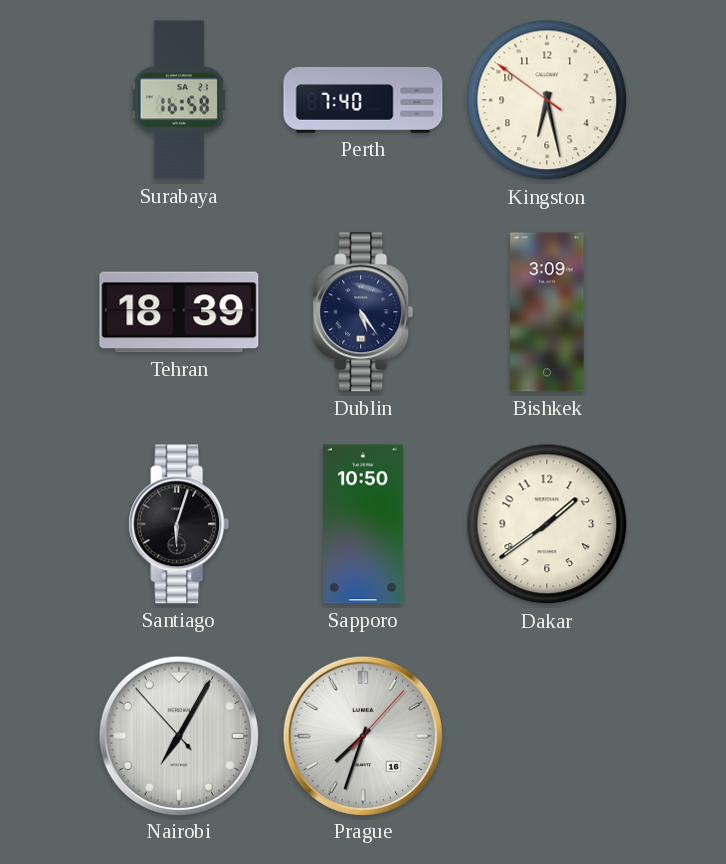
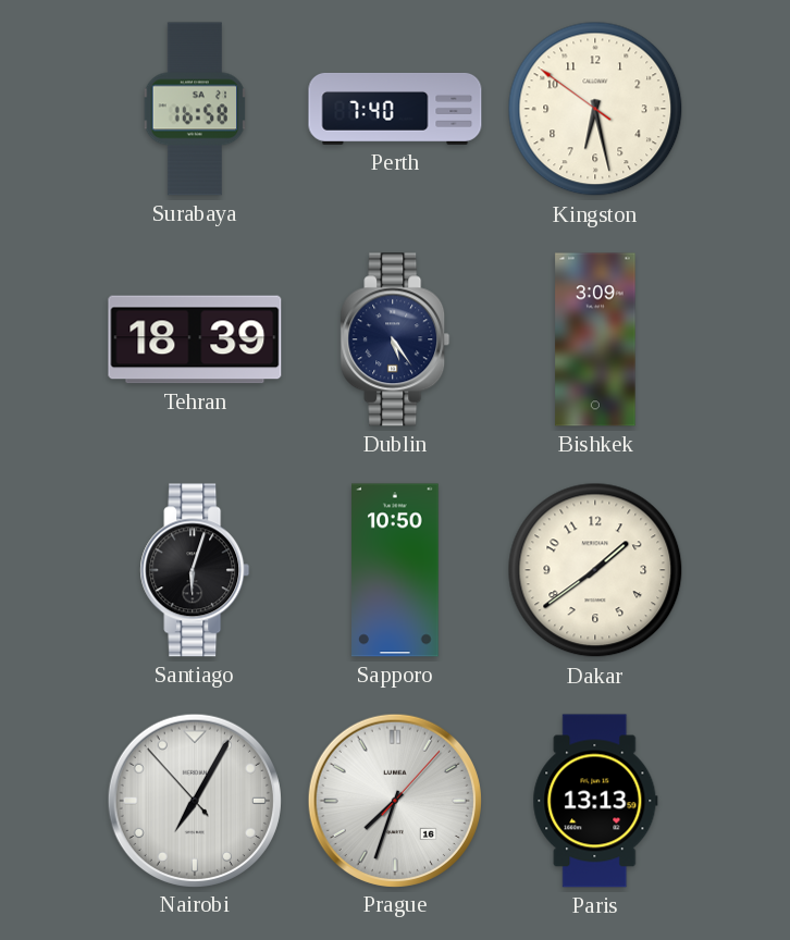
Paris: none -> 13:13
